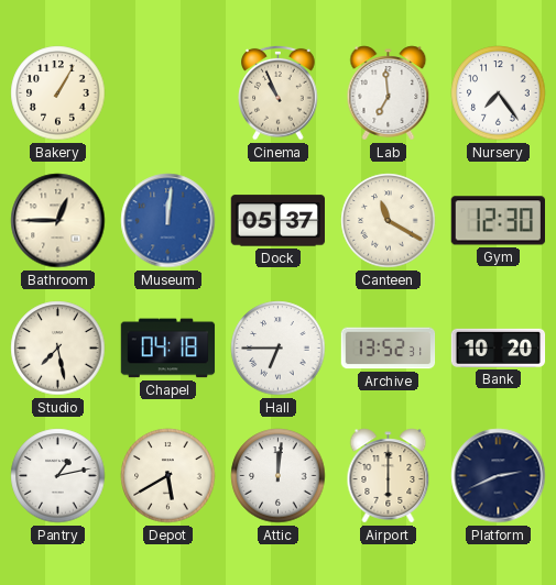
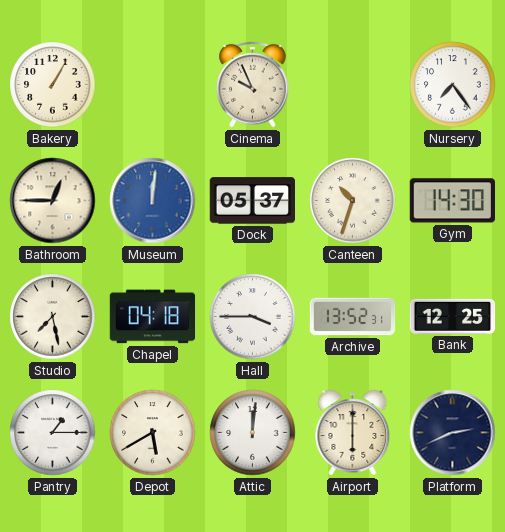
Cinema: 10:56 -> 9:56
Lab: 6:59 -> none
Canteen: 11:20 -> 10:33
Gym: 12:30 -> 14:30
Hall: 6:45 -> 3:45
Bank: 10:20 -> 12:25
Pantry: 1:13 -> 1:15
